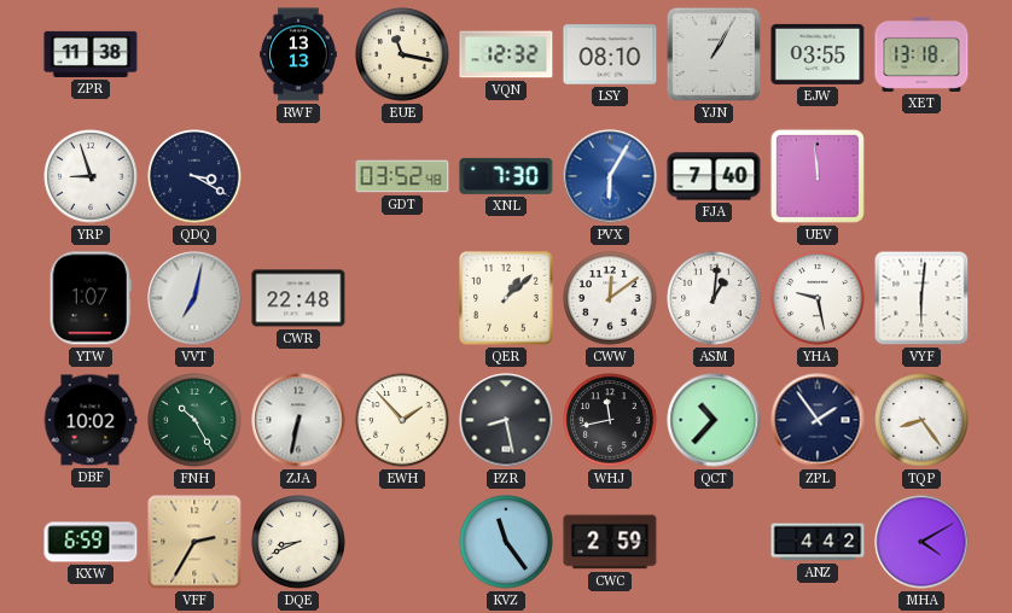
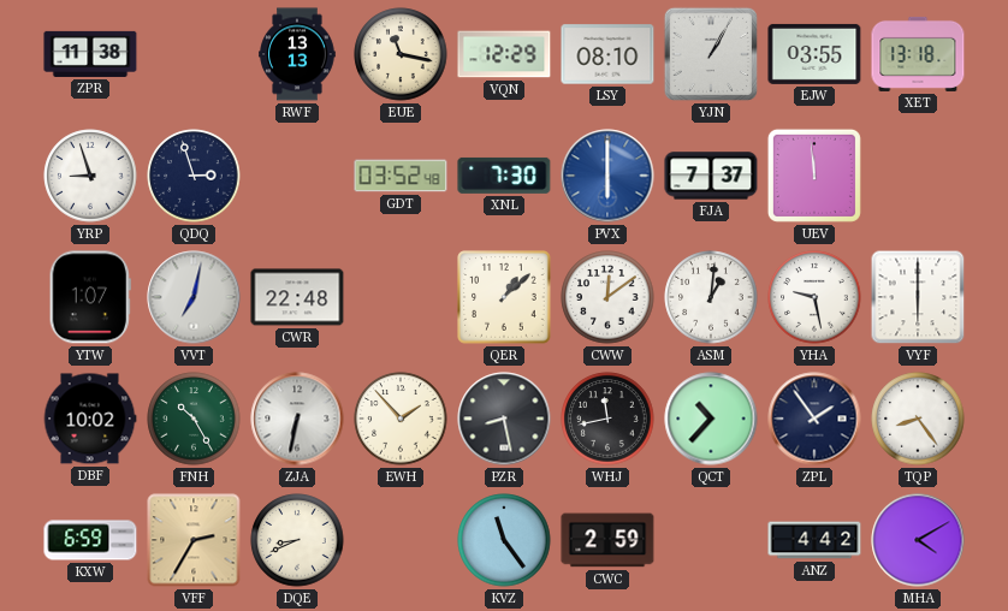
VQN: 12:32 -> 12:29
QDQ: 3:20 -> 2:57
PVX: 6:05 -> 6:00
FJA: 7:40 -> 7:37
VYF: 6:01 -> 6:00
